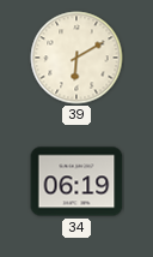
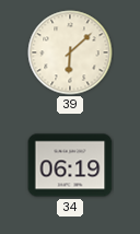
39: 6:10 -> 6:08
